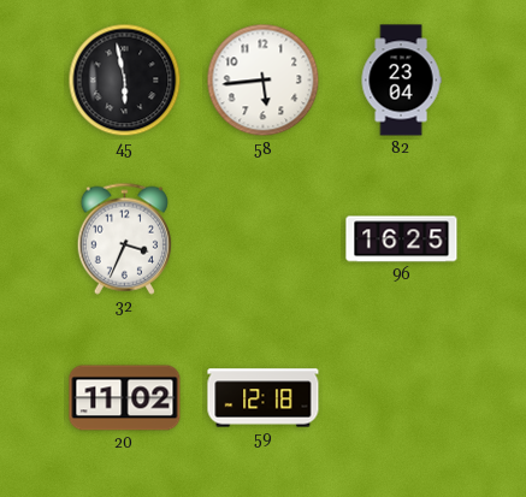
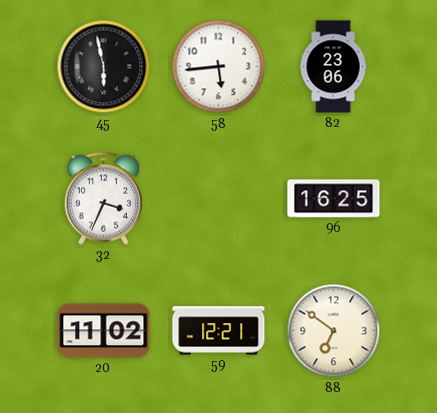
82: 23:04 -> 23:06
59: 12:18 -> 12:21
88: none -> 6:51
